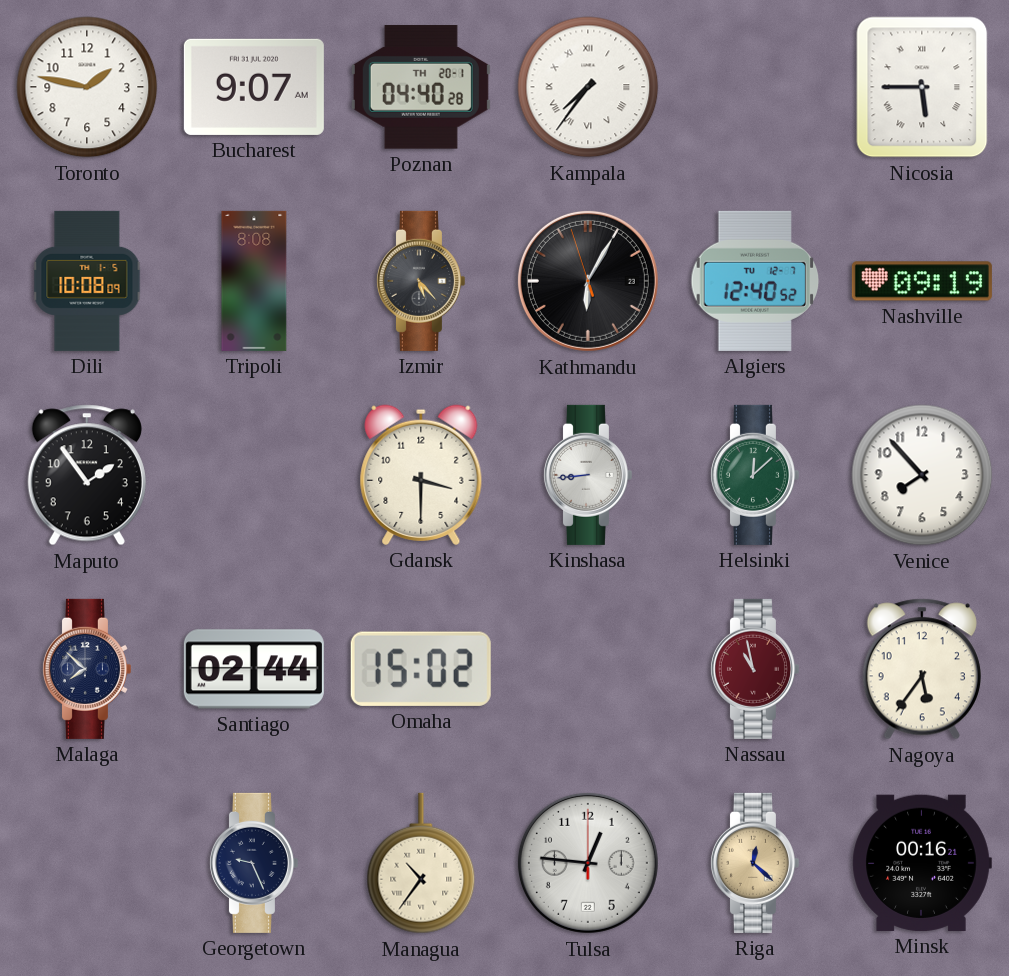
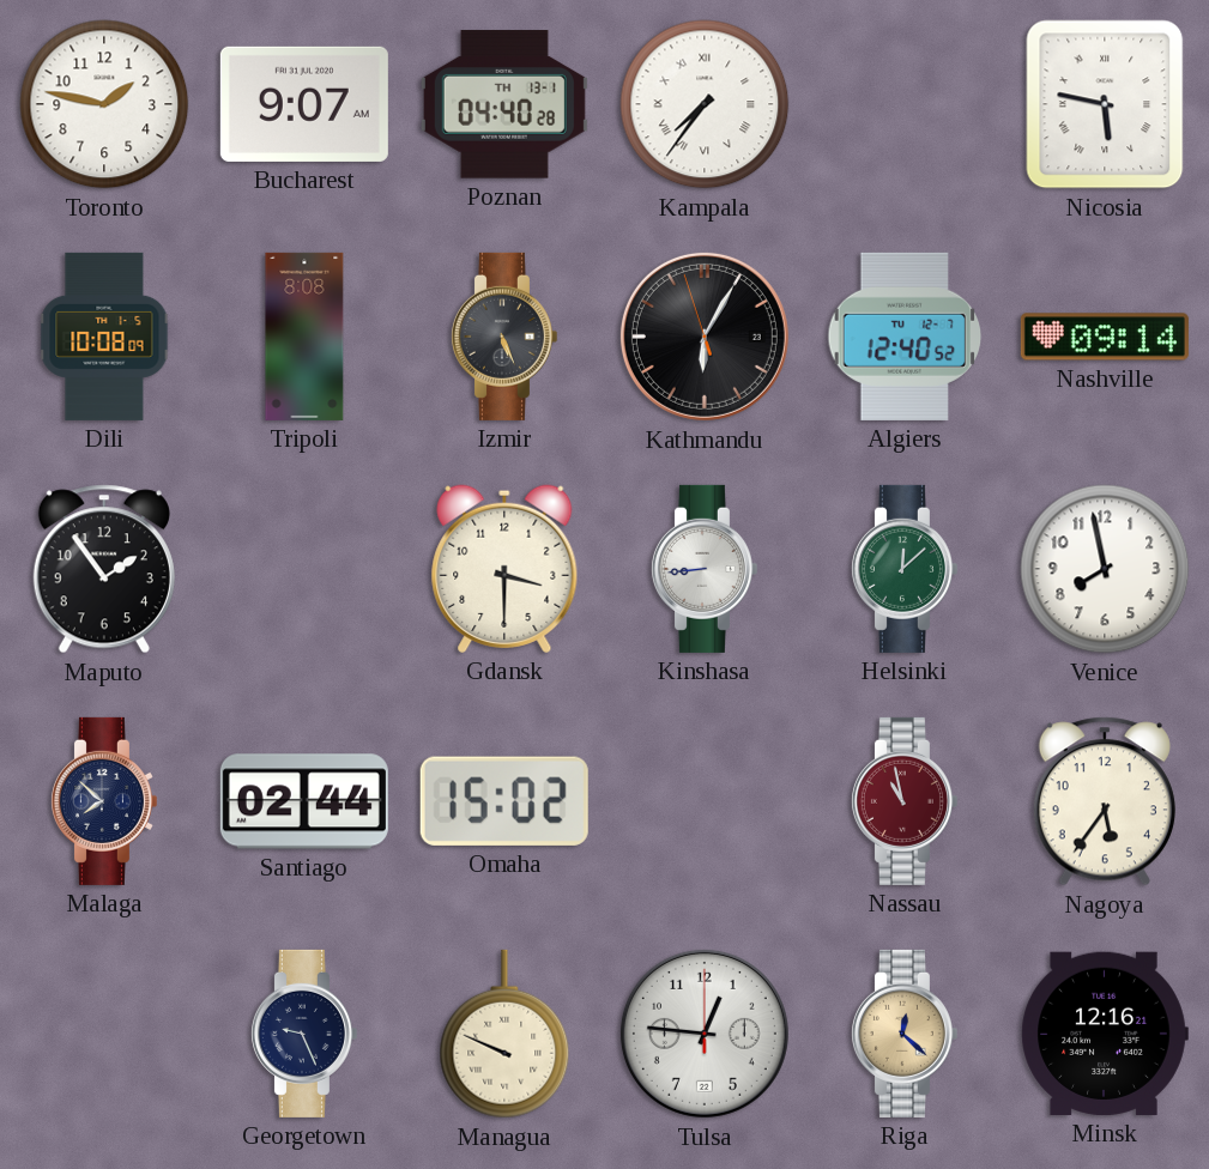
Poznan date: TH 20-1 -> TH 13-1
Nicosia: 5:45 -> 5:47
Izmir: 5:23 -> 5:26
Nashville: 09:19 -> 09:14
Venice: 7:53 -> 7:58
Managua: 10:36 -> 9:49
Minsk: 00:16 -> 12:16
